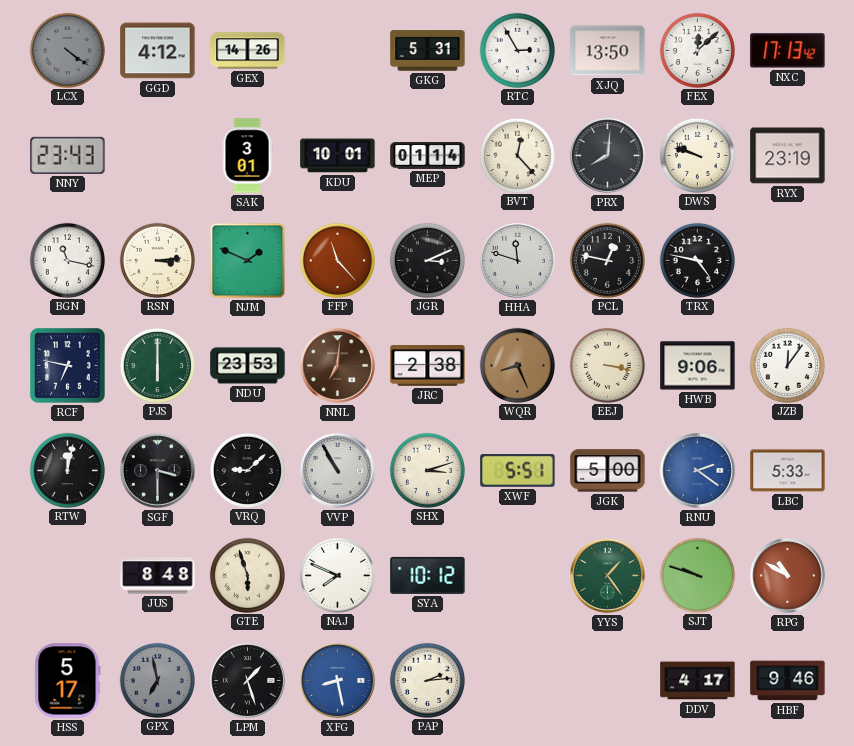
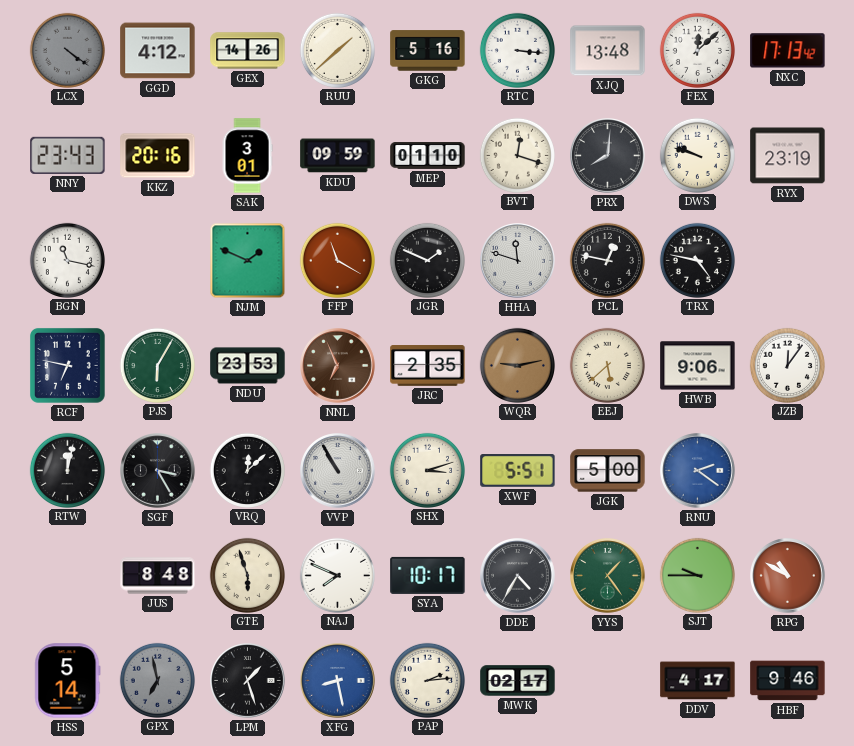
RUU: none -> 1:38
GKG: 5:31 -> 5:16
RTC: 2:55 -> 3:16
XJQ: 13:50 -> 13:48
KKZ: none -> 20:16
KDU: 10:01 -> 09:59
MEP: 01:14 -> 01:10
BVT: 12:23 -> 12:18
RSN: 3:14 -> none
FFP: 11:23 -> 11:20
JGR: 3:11 -> 1:49
PJS: 6:00 -> 6:05
NNL: 7:01 -> 6:56
JRC: 2:38 -> 2:35
WQR: 8:26 -> 9:13
EEJ: 3:17 -> 5:38
SGF: 3:30 -> 3:25
VRQ: 9:08 -> 12:08
LBC: 5:33 -> none
SYA: 10:12 -> 10:17
DDE: none -> 4:35
SJT: 9:48 -> 9:45
HSS: 5:17 -> 5:14
MWK: none -> 02:17
